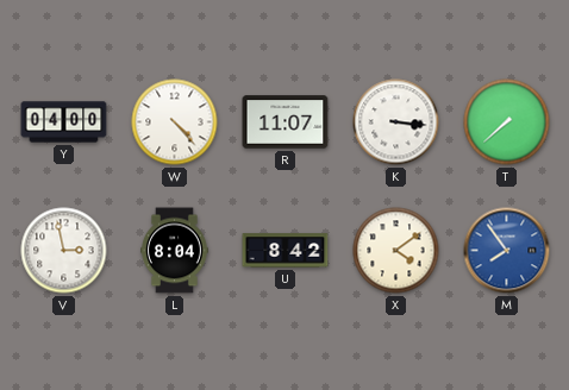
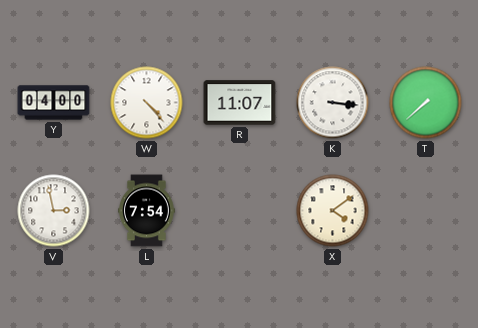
L: 8:04 -> 7:54
U: 8:42 -> none
M: 7:54 -> none
